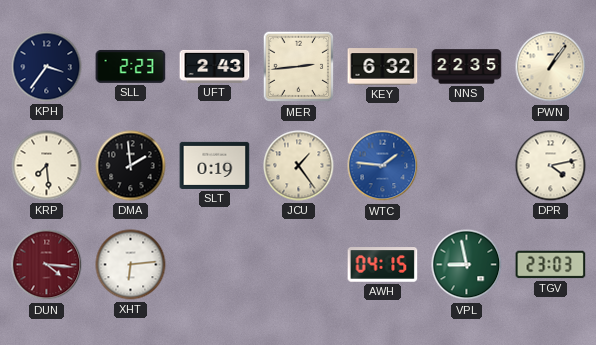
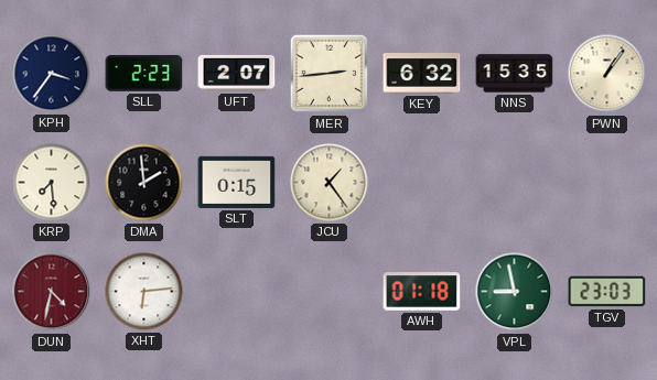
UFT: 2:43 -> 2:07
NNS: 22:35 -> 15:35
SLT: 0:19 -> 0:15
WTC: 1:46 -> none
DPR: 4:13 -> none
DUN: 4:16 -> 4:32
AWH: 04:15 -> 01:18
